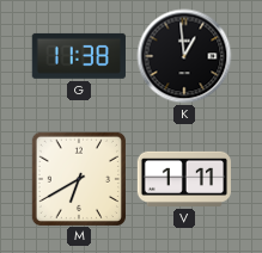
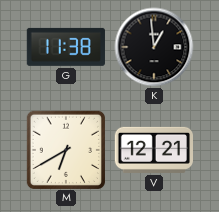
V: 1:11 -> 12:21
